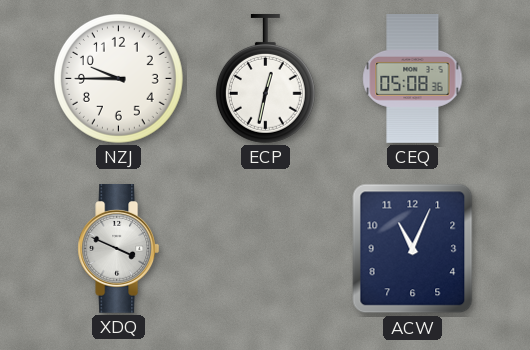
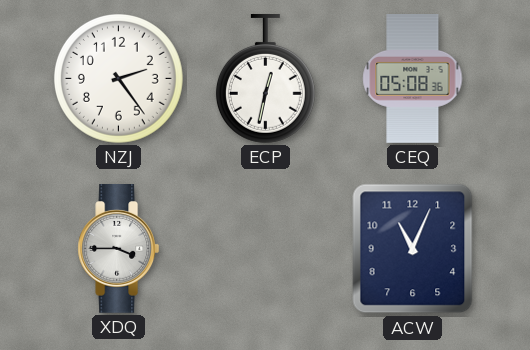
NZJ: 9:45 -> 2:24
XDQ: 3:49 -> 3:45
